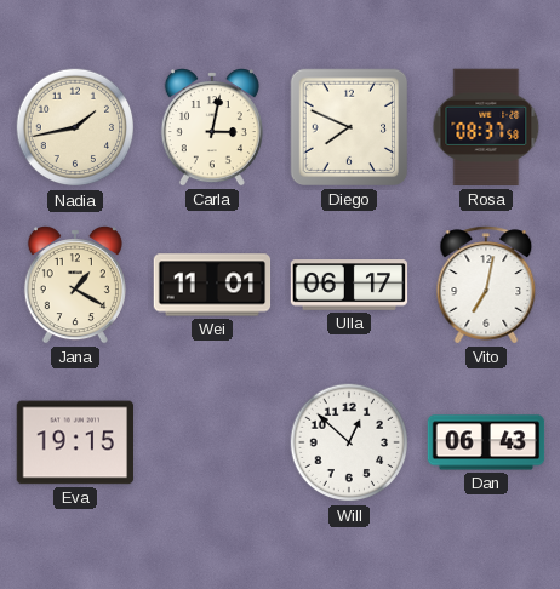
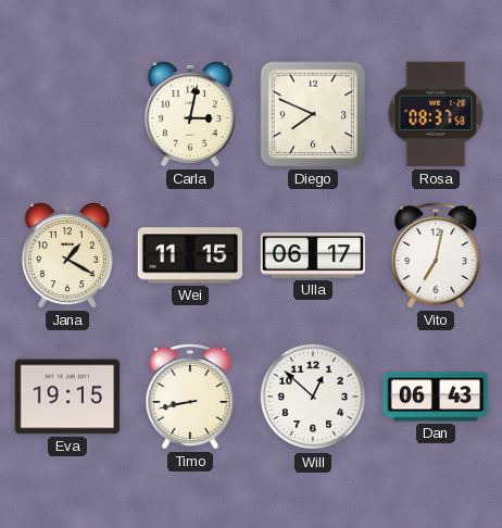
Nadia: 1:43 -> none
Wei: 11:01 -> 11:15
Timo: none -> 8:43
